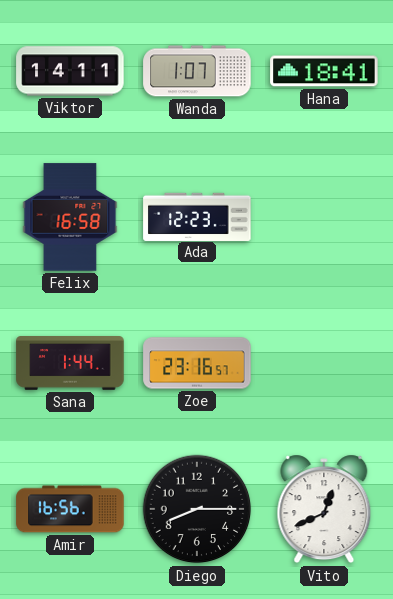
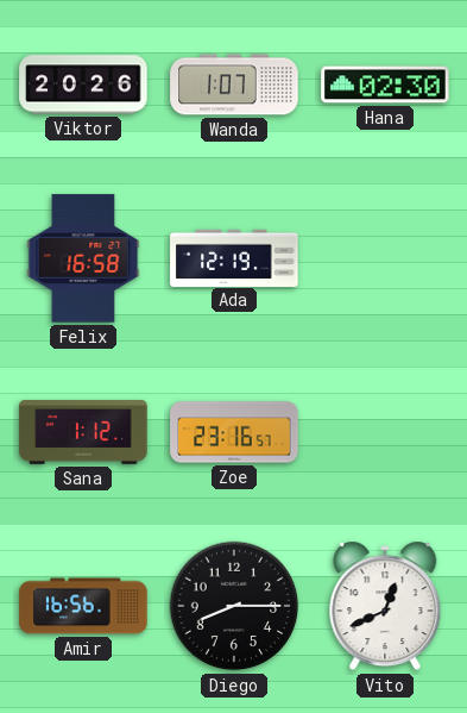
Viktor: 14:11 -> 20:26
Hana: 18:41 -> 02:30
Ada: 12:23 -> 12:19
Sana: 1:44 -> 1:12
